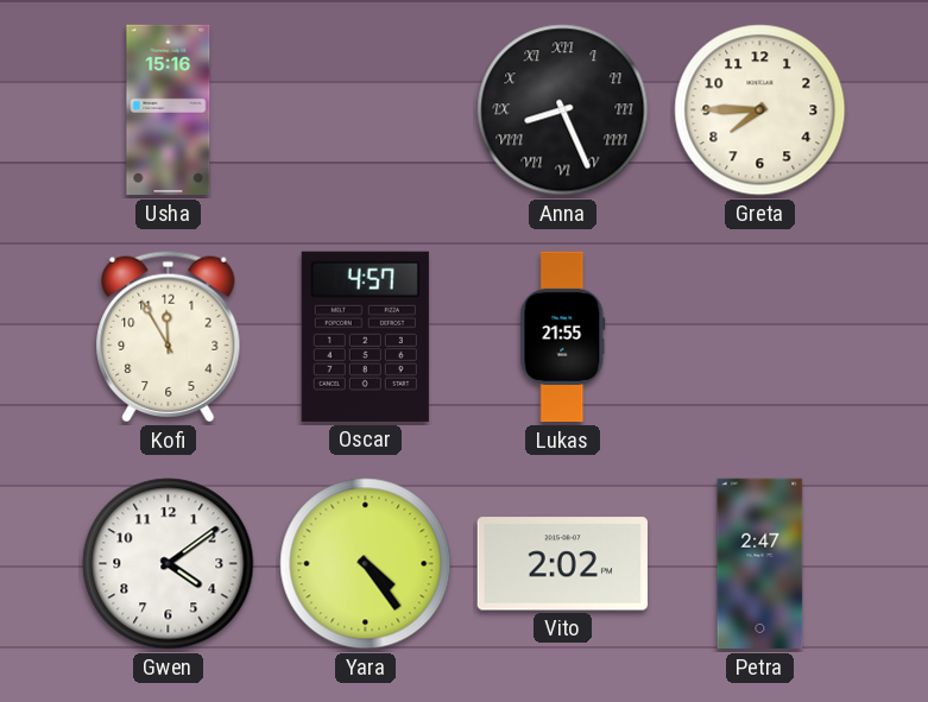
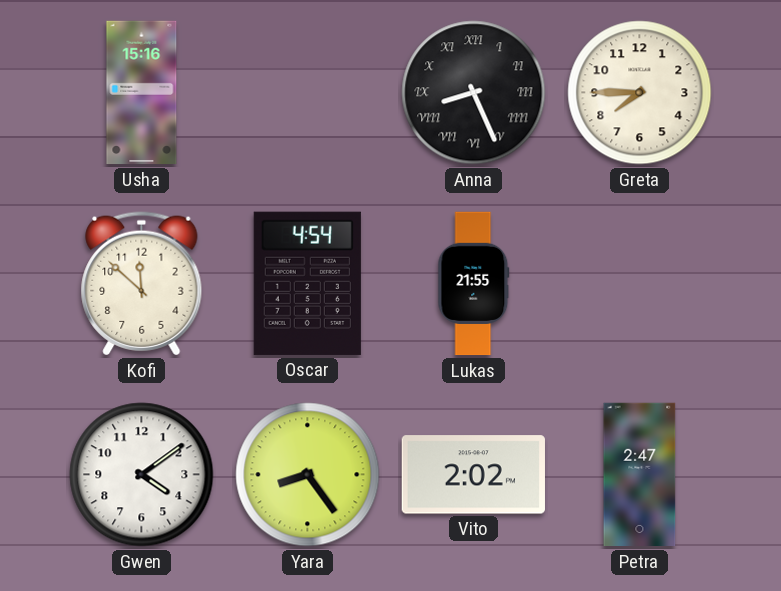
Kofi: 11:55 -> 11:52
Oscar: 4:57 -> 4:54
Yara: 4:24 -> 8:24
